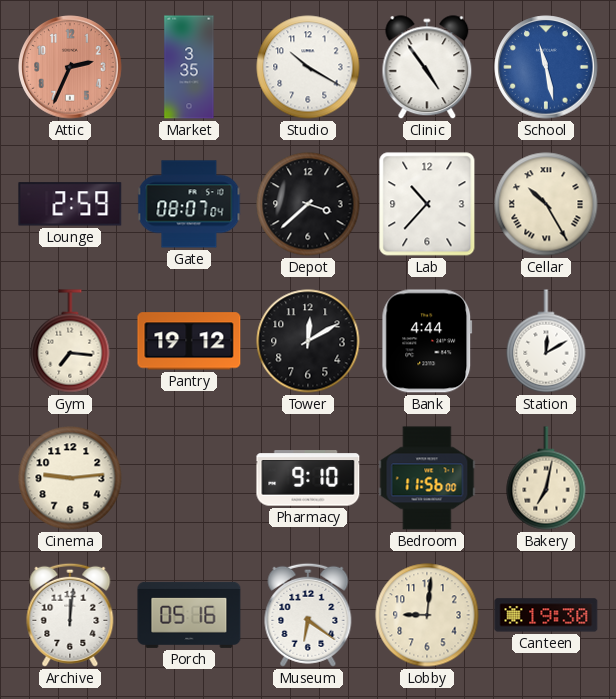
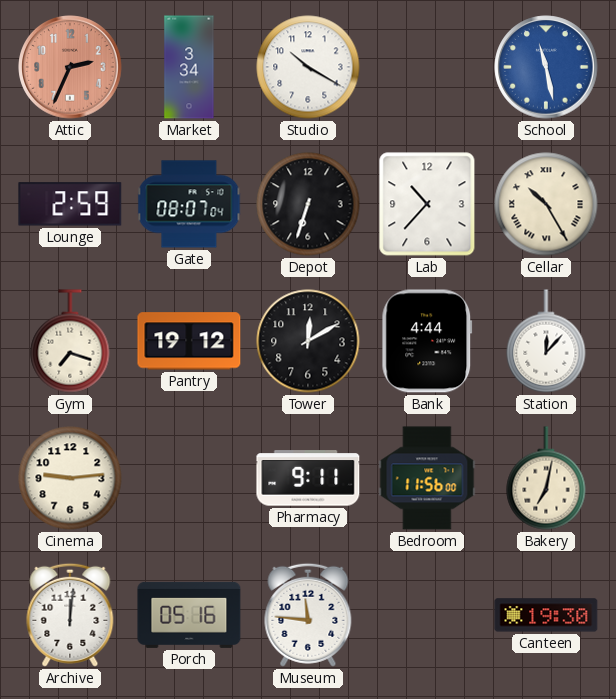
Market: 3:35 -> 3:34
Clinic: 4:54 -> none
Depot: 3:38 -> 6:33
Gym: 7:16 -> 7:18
Station: 12:10 -> 12:07
Pharmacy: 9:10 -> 9:11
Museum: 6:21 -> 11:46
Lobby: 9:01 -> none
